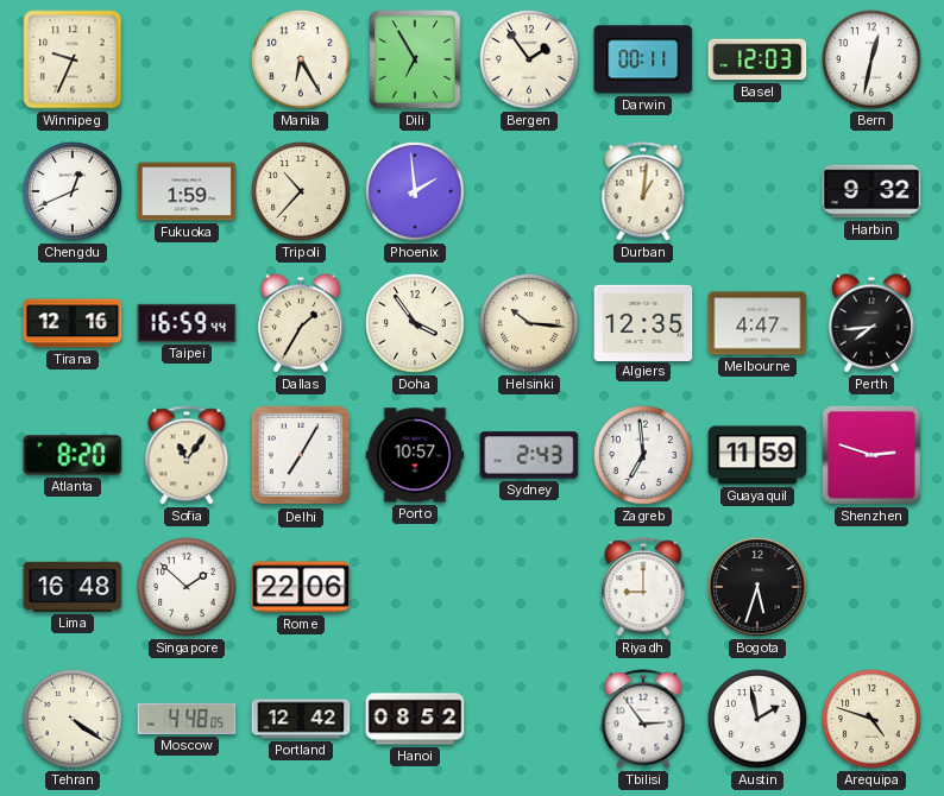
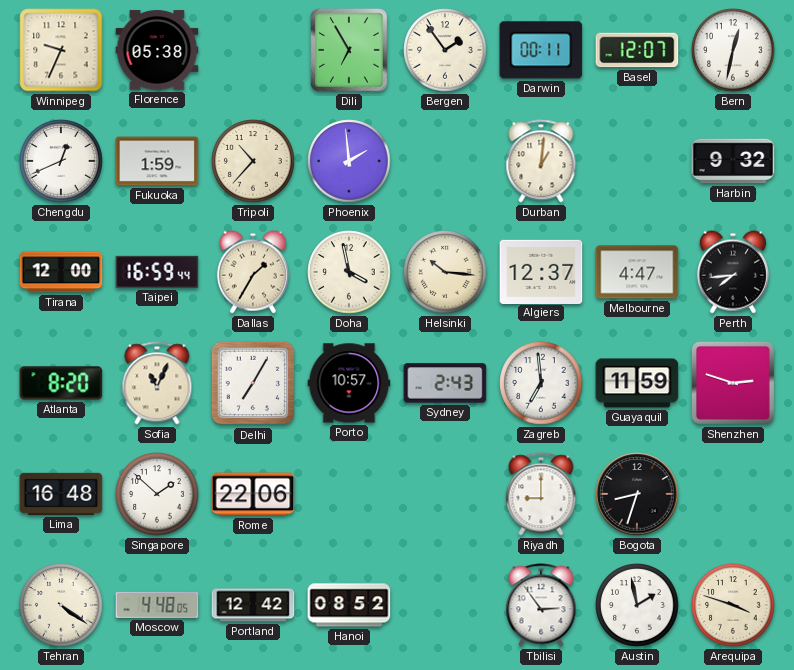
Florence: none -> 05:38
Manila: 6:25 -> none
Basel: 12:03 -> 12:07
Tirana: 12:16 -> 12:00
Doha: 3:54 -> 3:58
Algiers: 12:35 -> 12:37
Sofia: 11:06 -> 11:04
Bogota: 5:33 -> 8:33
Arequipa: 4:48 -> 3:48
